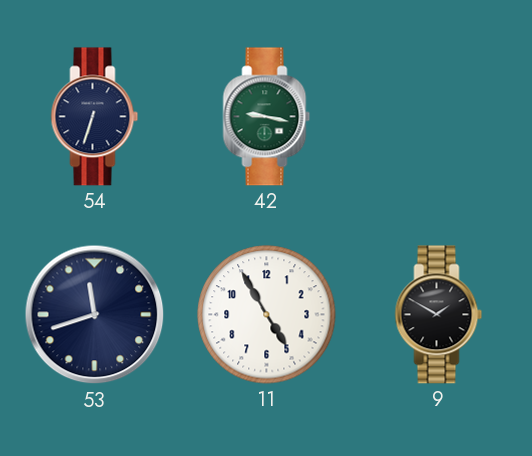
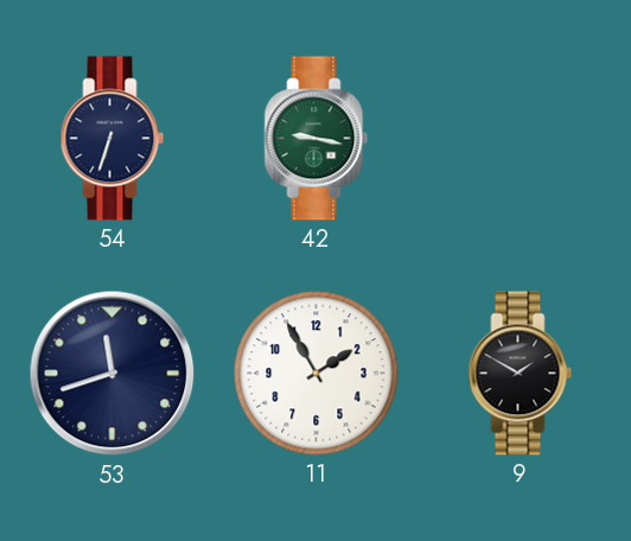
11: 4:55 -> 1:55
